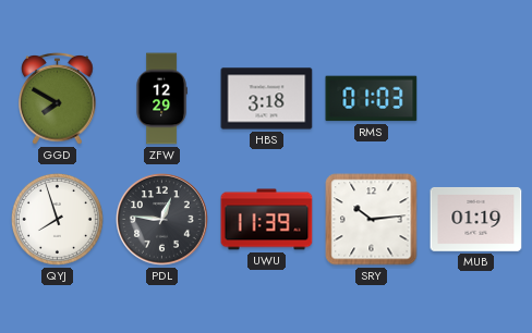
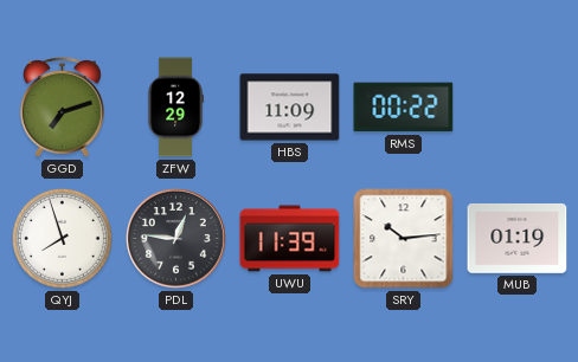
GGD: 7:50 -> 7:12
HBS: 3:18 -> 11:09
RMS: 01:03 -> 00:22
